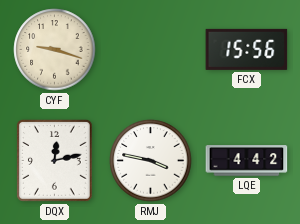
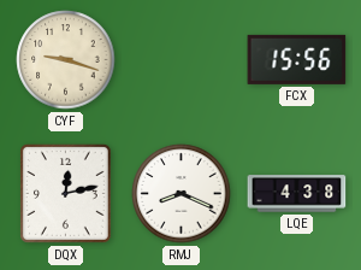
RMJ: 3:47 -> 8:19
LQE: 4:42 -> 4:38
